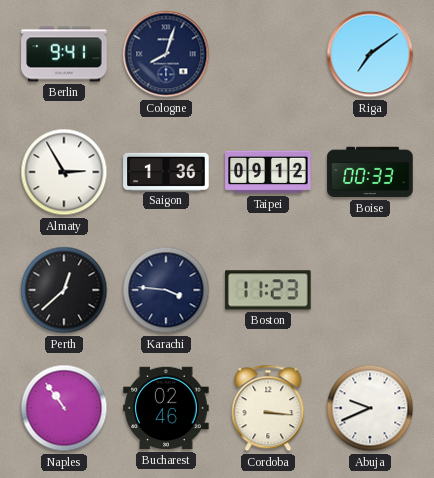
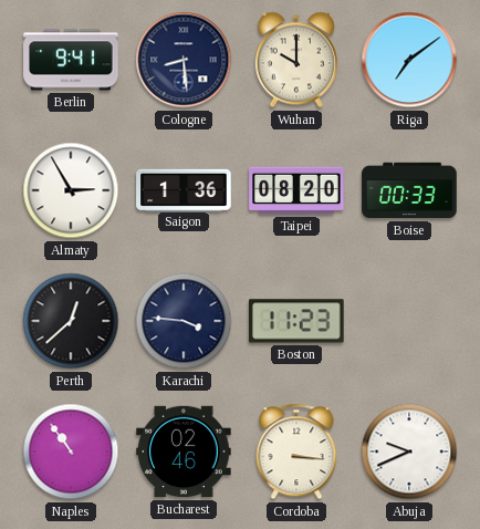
Cologne: 8:03 -> 8:29
Wuhan: none -> 10:00
Taipei: 09:12 -> 08:20
